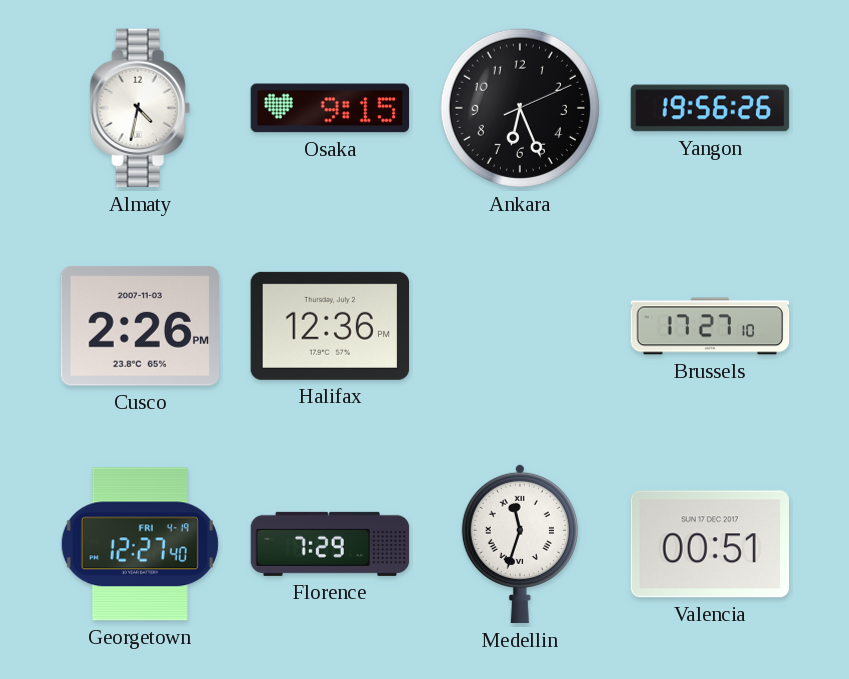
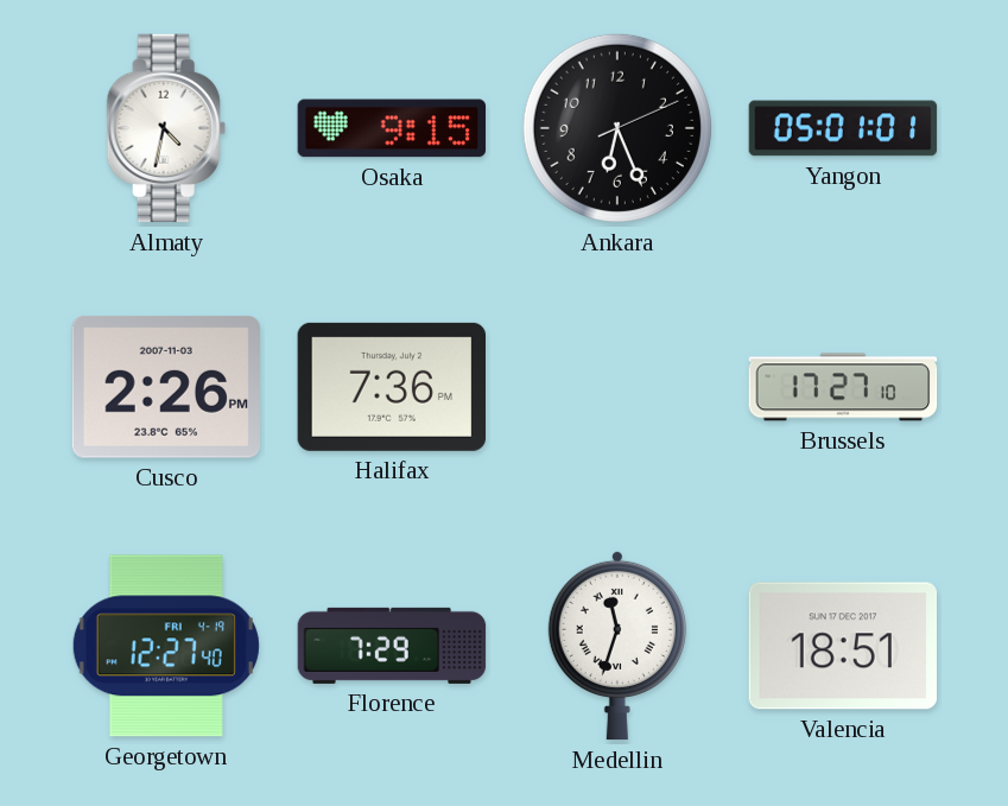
Yangon: 19:56 -> 05:01
Halifax: 12:36 -> 7:36
Valencia: 00:51 -> 18:51
